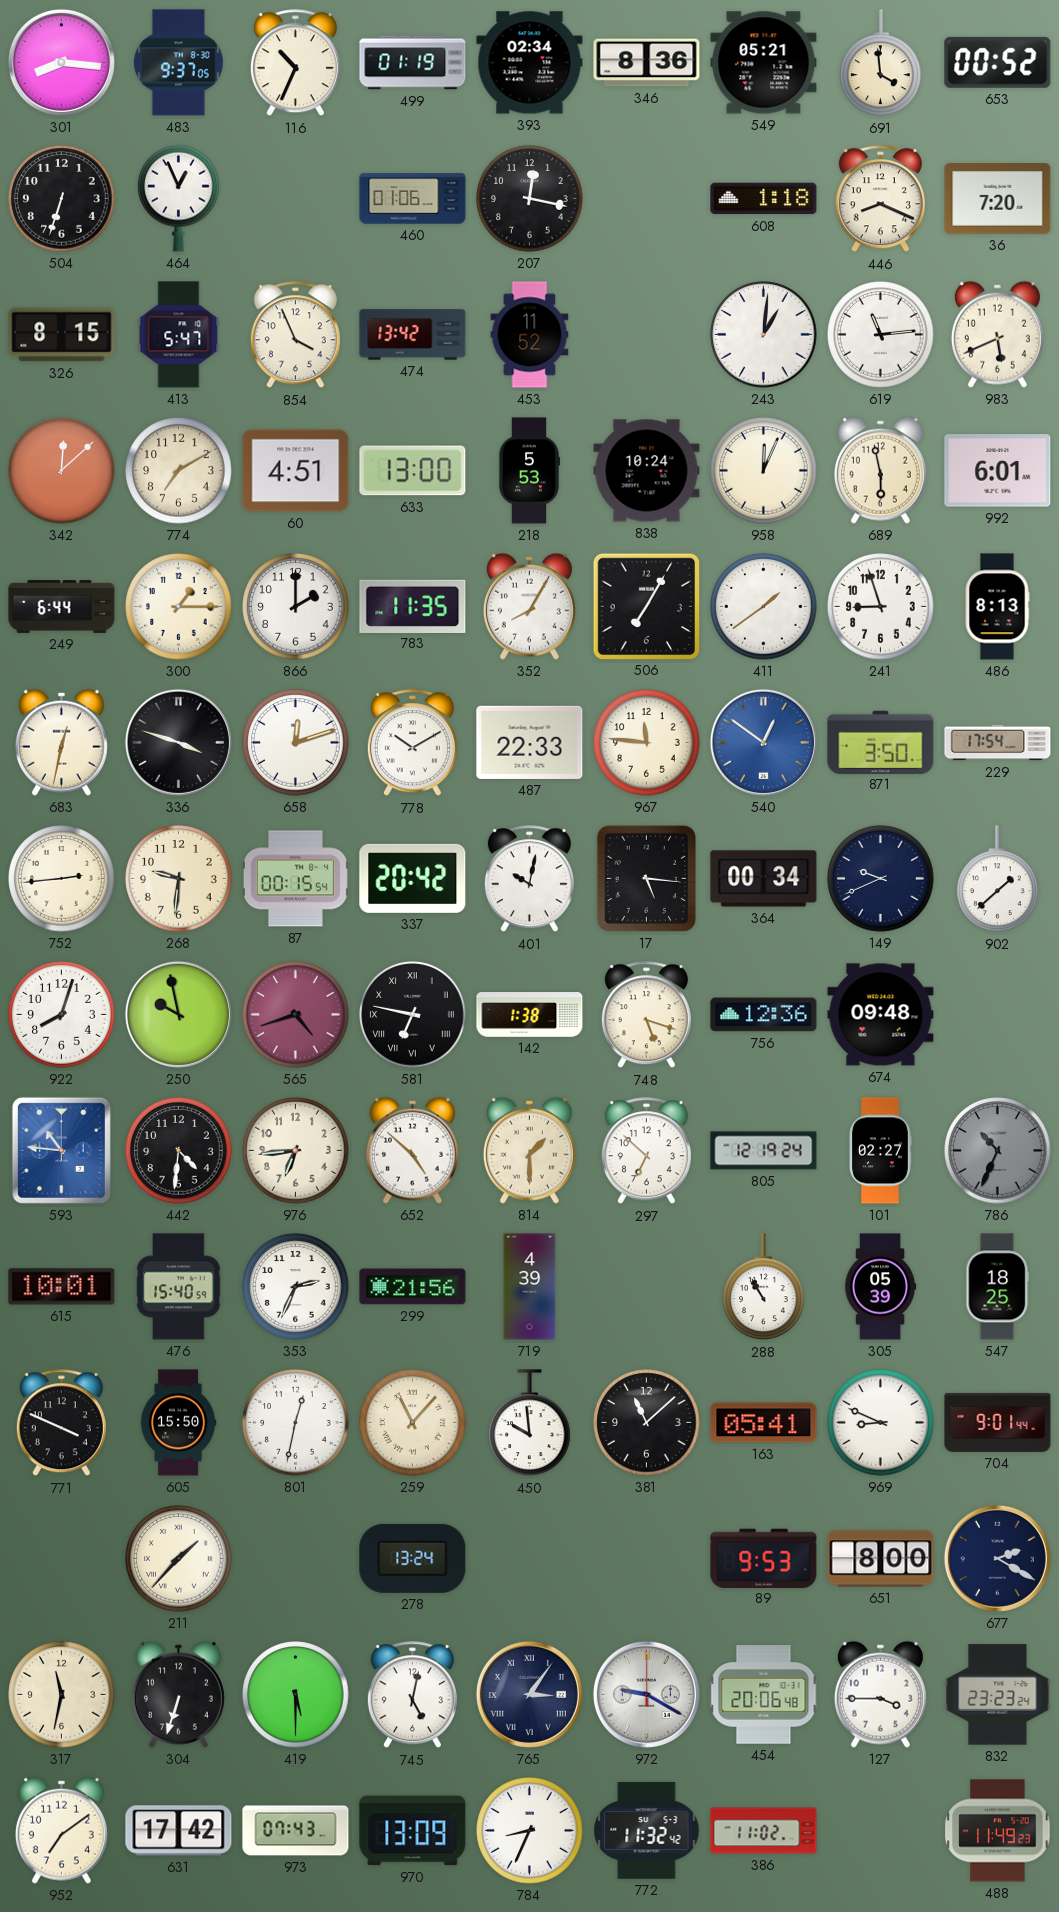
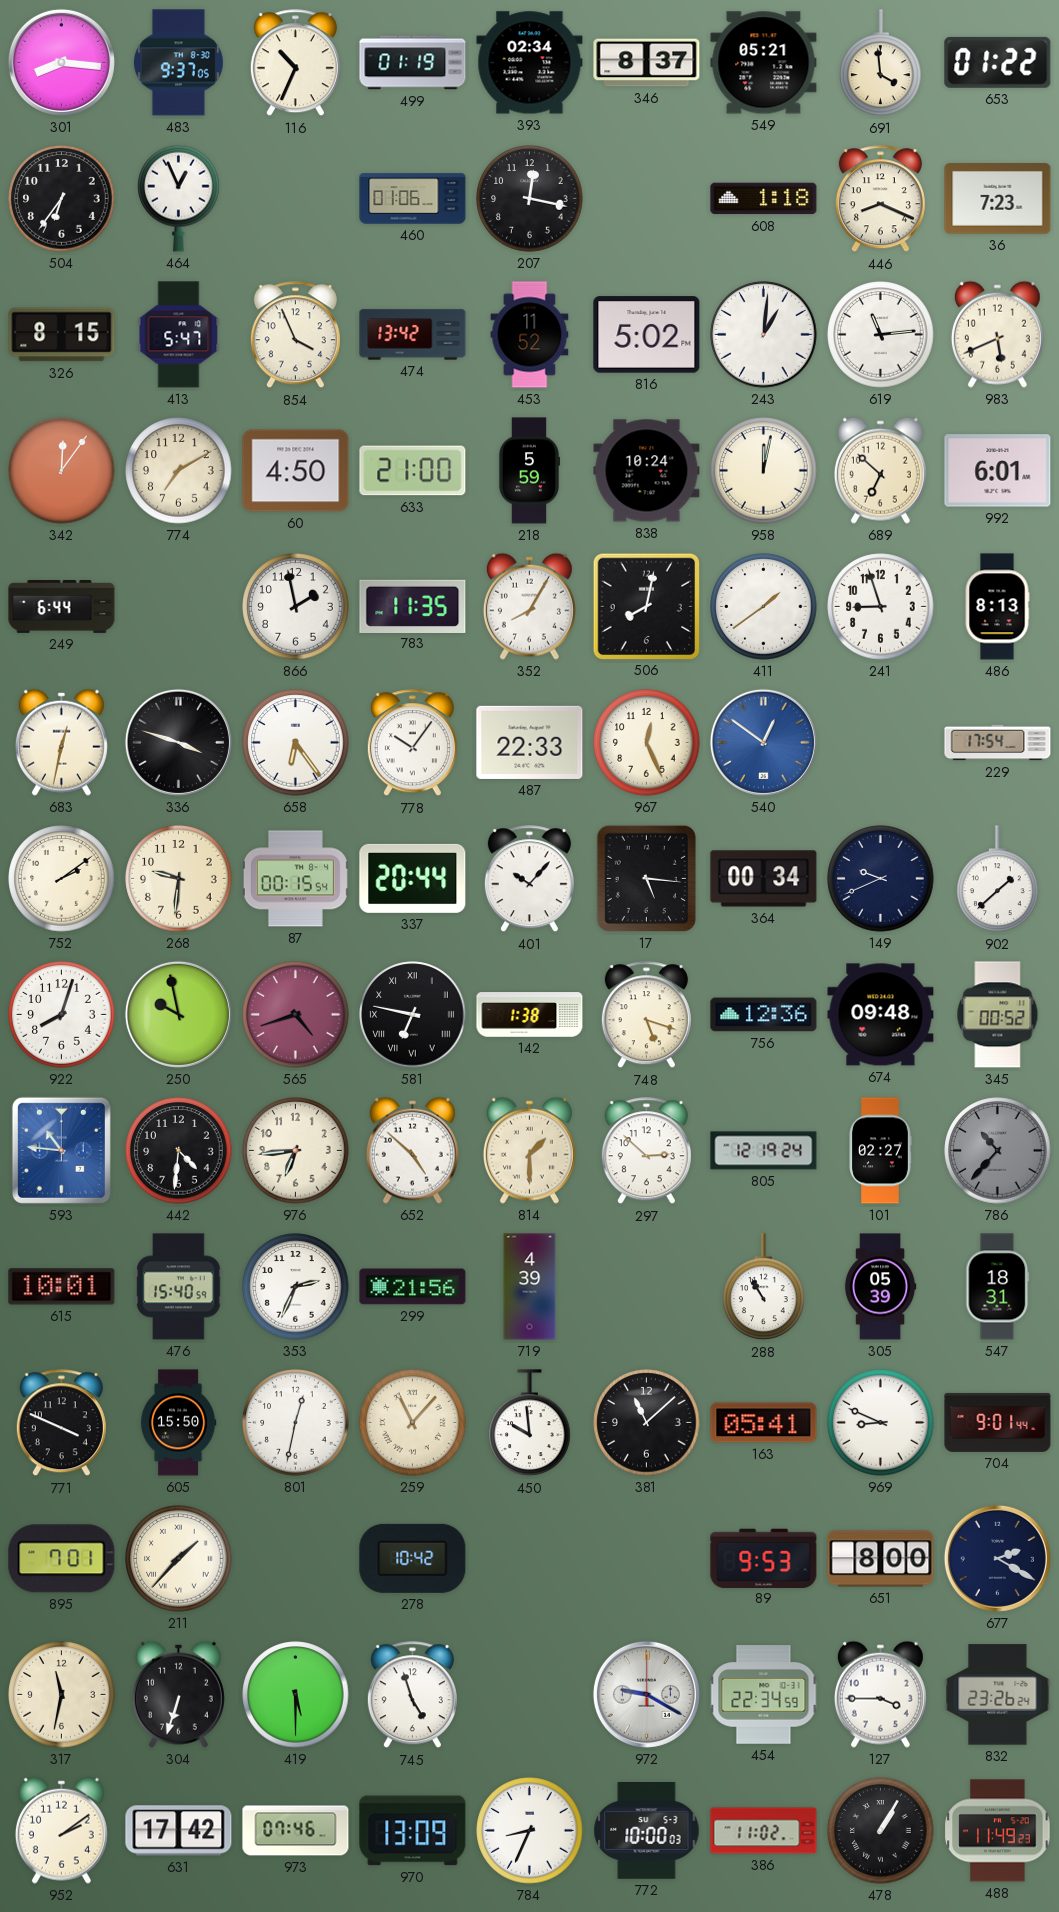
346: 8:36 -> 8:37
653: 00:52 -> 01:22
504: 6:33 -> 6:36
36: 7:20 -> 7:23
816: none -> 5:02
342: 12:08 -> 12:06
60: 4:51 -> 4:50
633: 13:00 -> 21:00
218: 5:53 -> 5:59
958: 12:04 -> 12:02
689: 5:58 -> 6:52
300: 1:15 -> none
866: 2:00 -> 1:58
506: 7:05 -> 8:02
658: 12:12 -> 6:24
778: 10:10 -> 10:06
967: 11:46 -> 12:26
871: 3:50 -> none
752: 2:44 -> 2:09
337: 20:42 -> 20:44
401: 10:02 -> 10:07
345: none -> 00:52
297: 6:52 -> 2:52
786: 10:34 -> 10:37
547: 18:25 -> 18:31
895: none -> 7:01
278: 13:24 -> 10:42
745: 5:02 -> 4:57
765: 3:06 -> none
454: 20:06 -> 22:34
832: 23:23 -> 23:26
952: 7:09 -> 2:09
973: 07:43 -> 07:46
772: 11:32 -> 10:00
478: none -> 1:05
